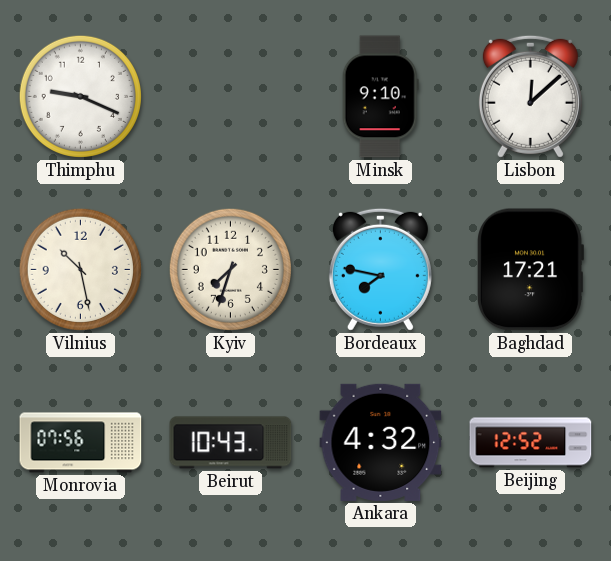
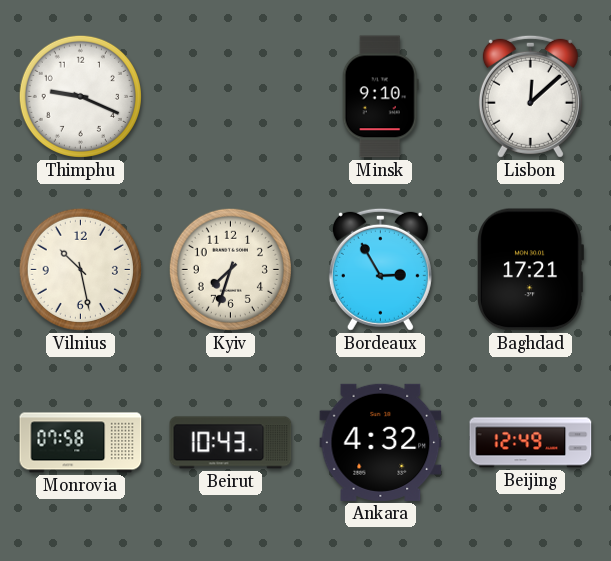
Bordeaux: 7:47 -> 2:55
Monrovia: 07:56 -> 07:58
Beijing: 12:52 -> 12:49
